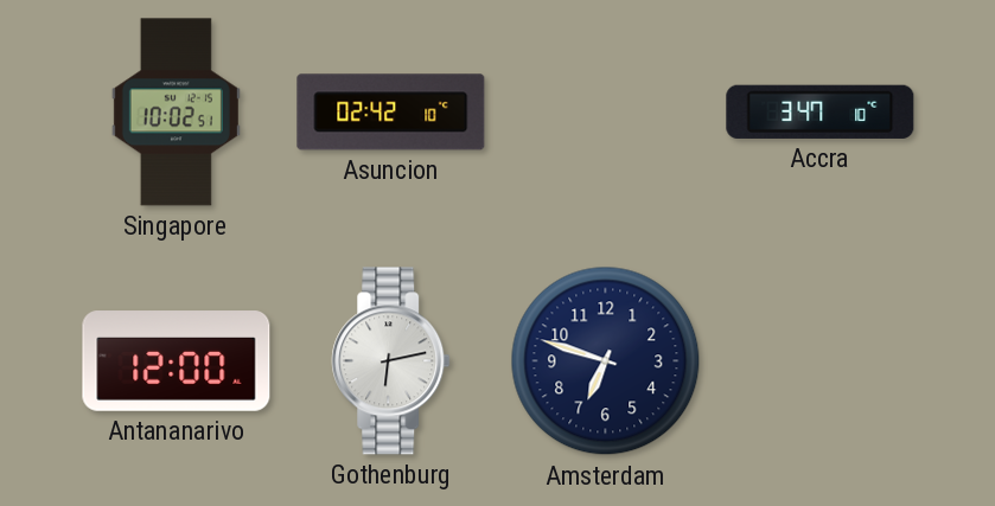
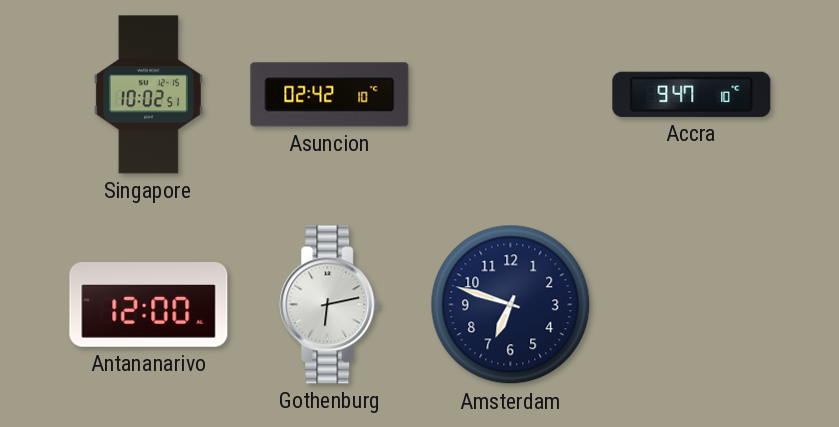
Accra: 3:47 -> 9:47
